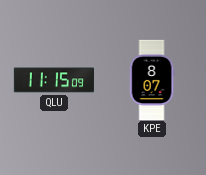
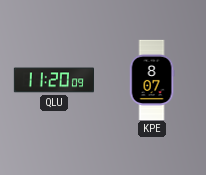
QLU: 11:15 -> 11:20
